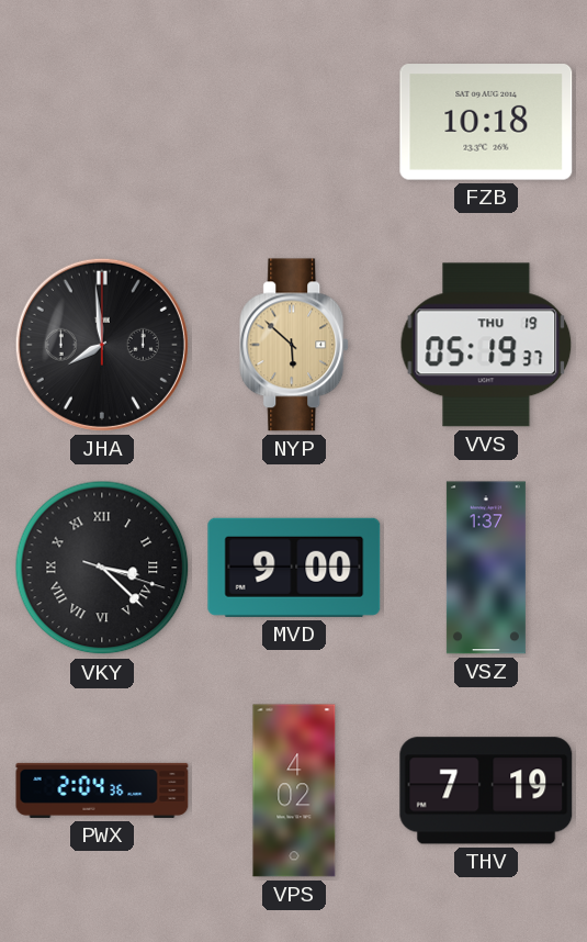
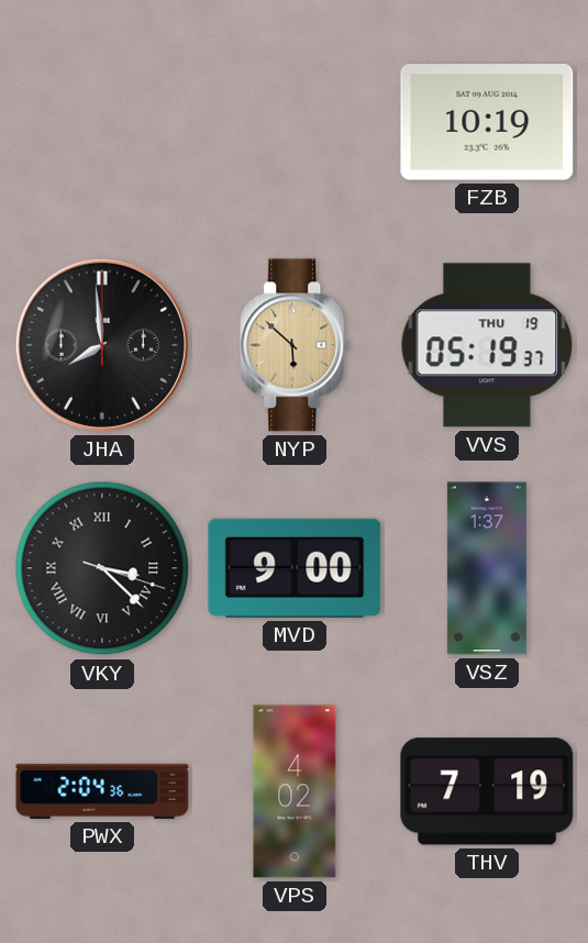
FZB: 10:18 -> 10:19
